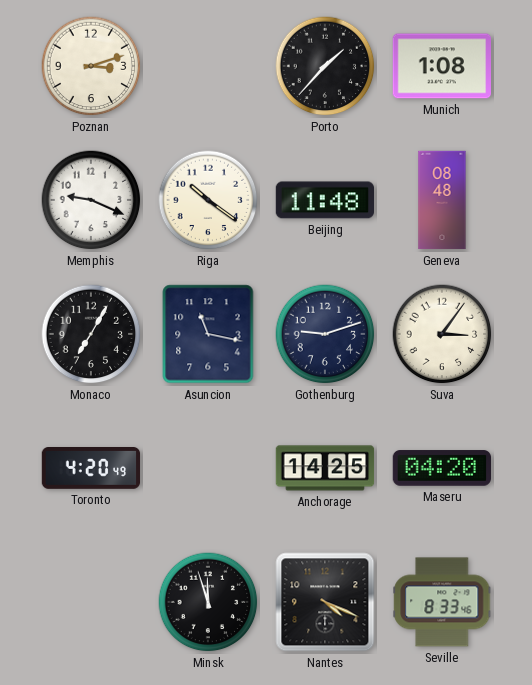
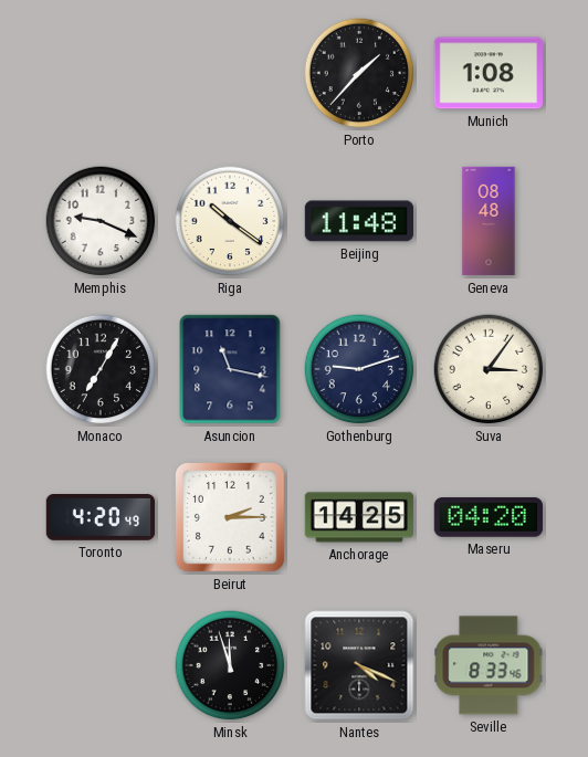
Poznan: 3:12 -> none
Beirut: none -> 2:15
